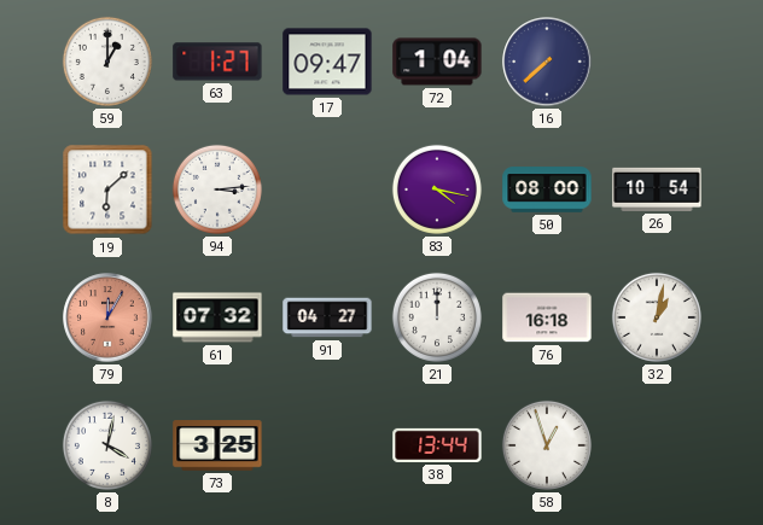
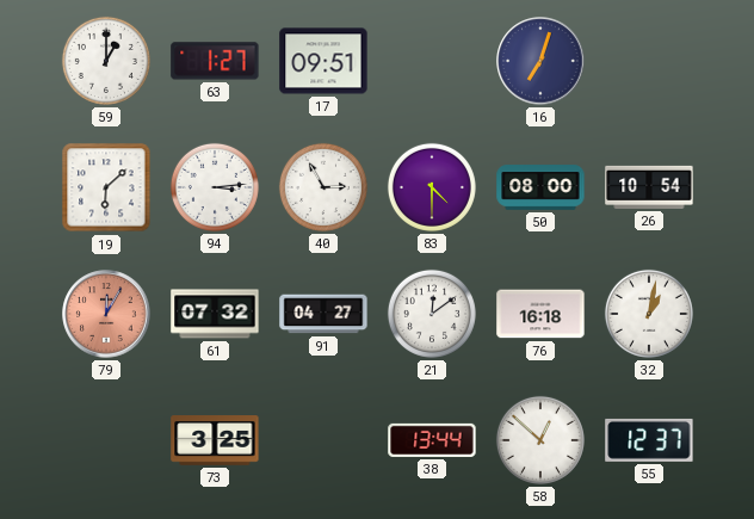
17: 09:47 -> 09:51
72: 1:04 -> none
16: 7:38 -> 7:03
40: none -> 2:55
83: 4:17 -> 4:30
21: 12:00 -> 12:09
8: 4:02 -> none
58: 12:57 -> 12:52
55: none -> 12:37
